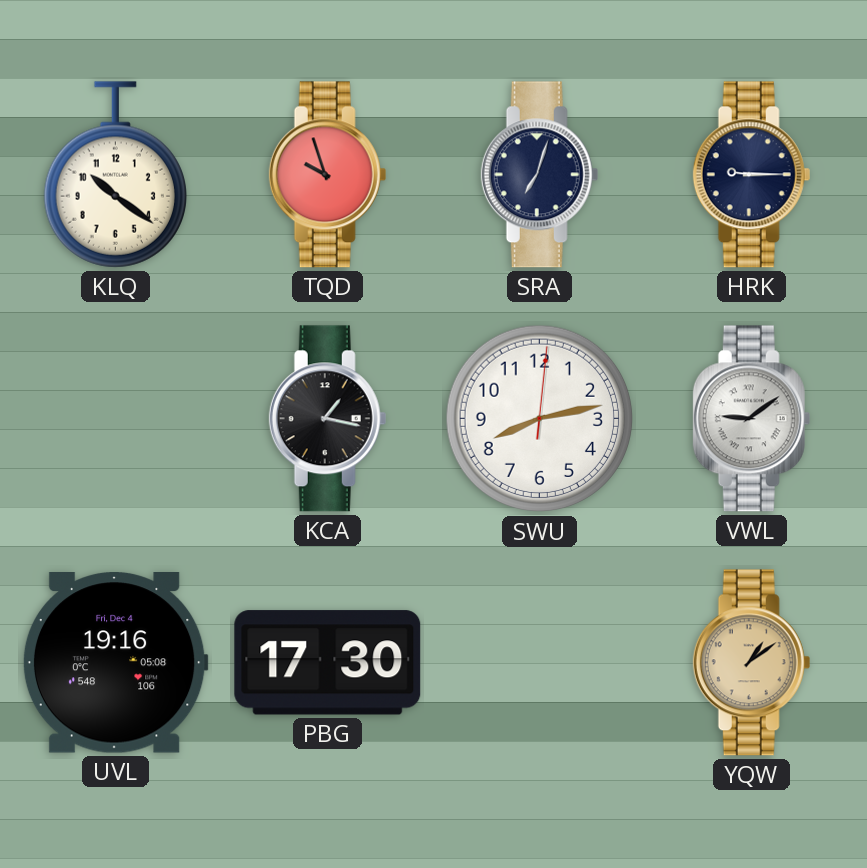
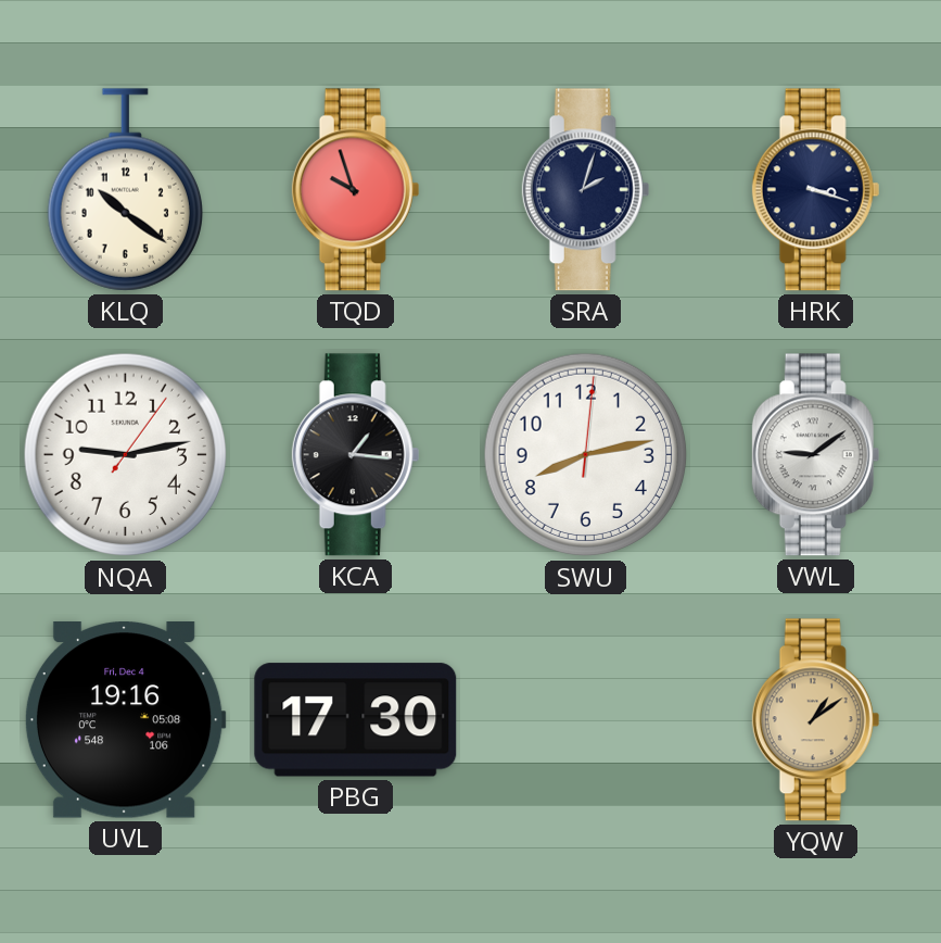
SRA: 7:03 -> 2:03
HRK: 9:15 -> 3:18
NQA: none -> 9:13
KCA: 1:17 -> 1:16
